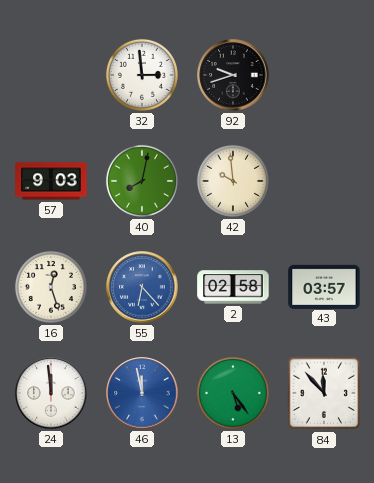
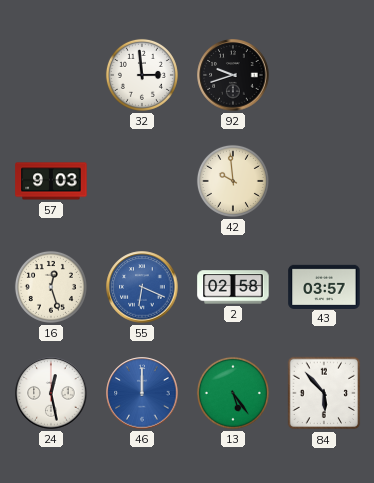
40: 8:02 -> none
55: 6:23 -> 6:19
24: 11:59 -> 12:28
46: 11:58 -> 12:00
84: 11:53 -> 5:53
